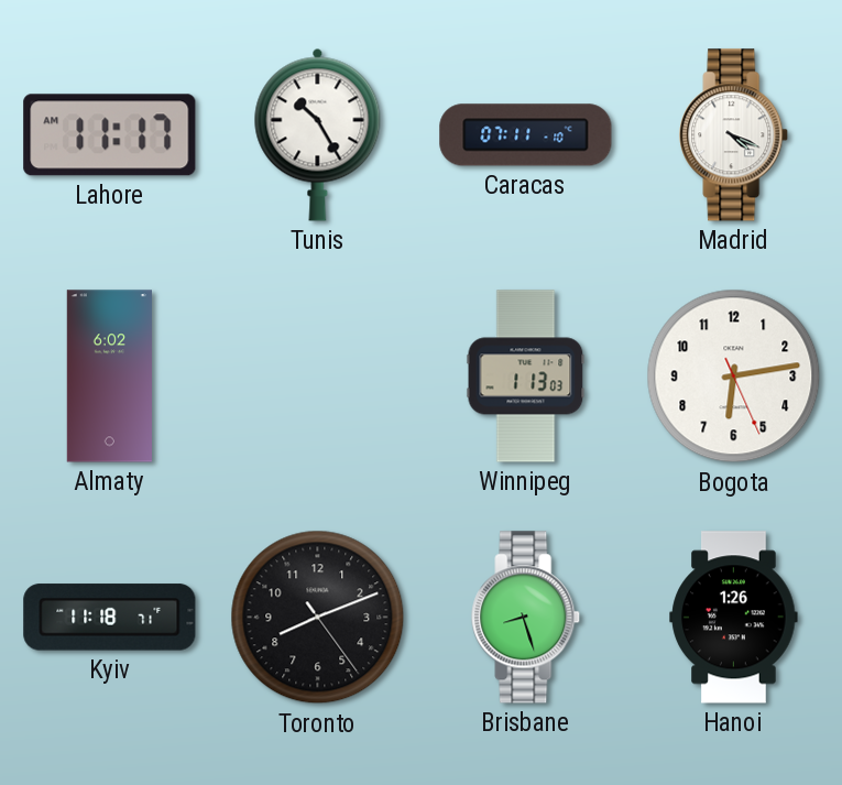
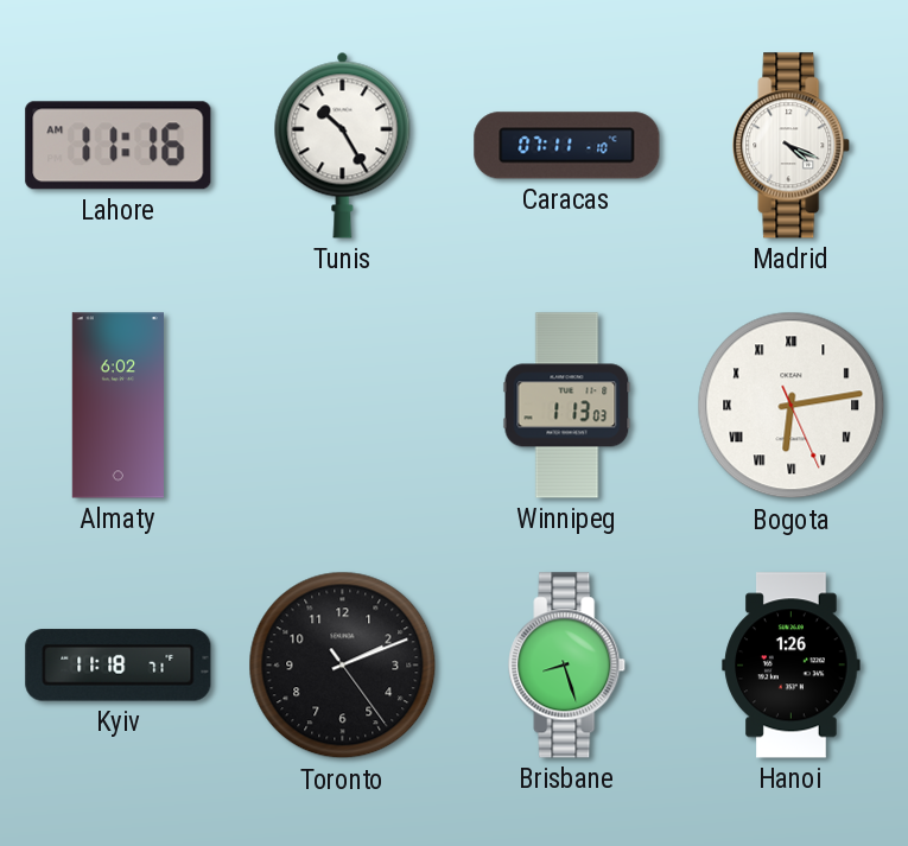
Lahore: 11:17 -> 11:16
Bogota numerals: Arabic -> Roman
Toronto: 8:11 -> 2:11
